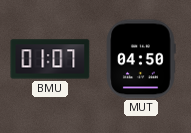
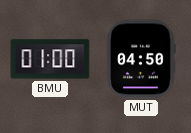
BMU: 01:07 -> 01:00
